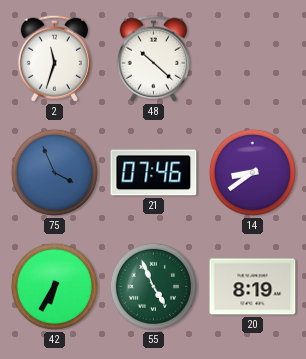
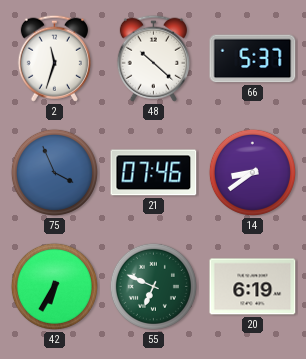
66: none -> 5:37
55: 4:56 -> 6:49
20: 8:19 -> 6:19
